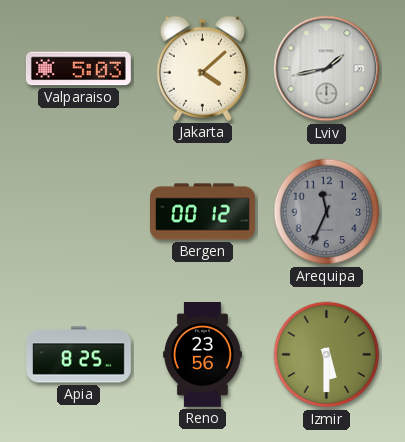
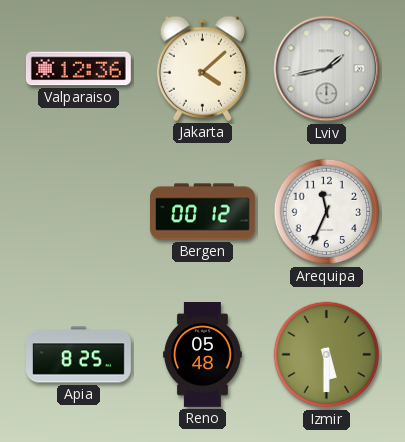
Valparaiso: 5:03 -> 12:36
Arequipa dial: grey -> white
Reno: 23:56 -> 05:48
